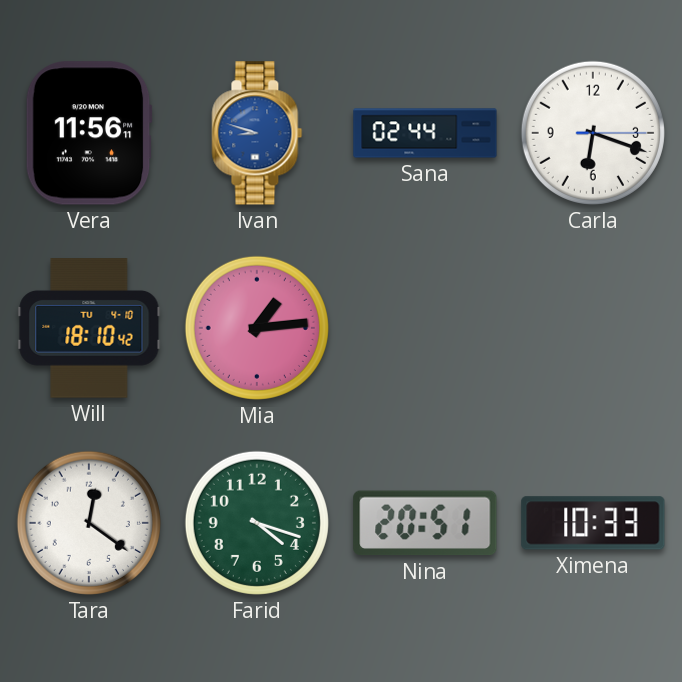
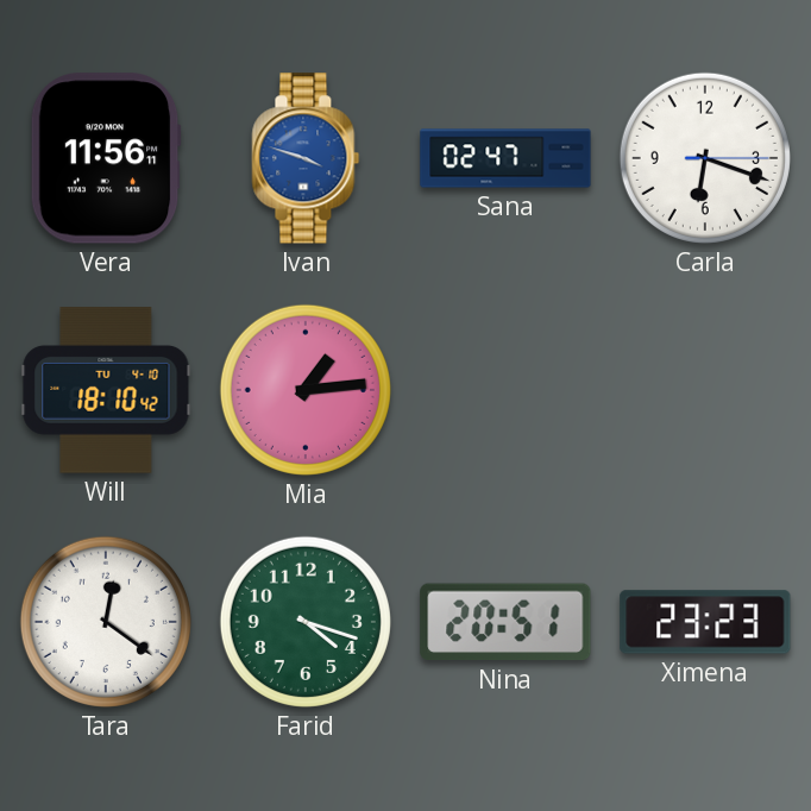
Ivan: 8:48 -> 3:48
Sana: 02:44 -> 02:47
Ximena: 10:33 -> 23:23
